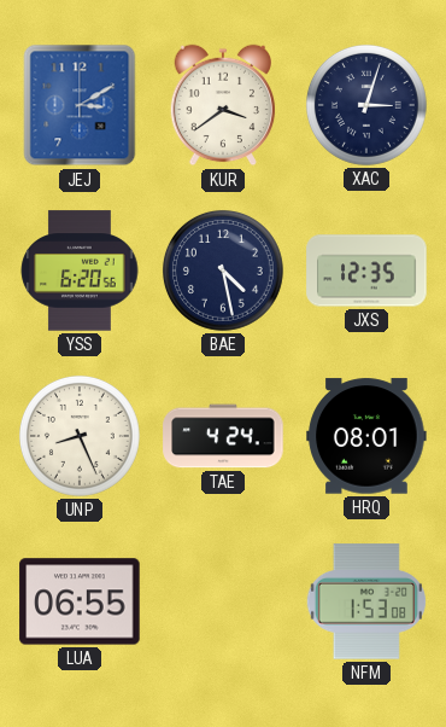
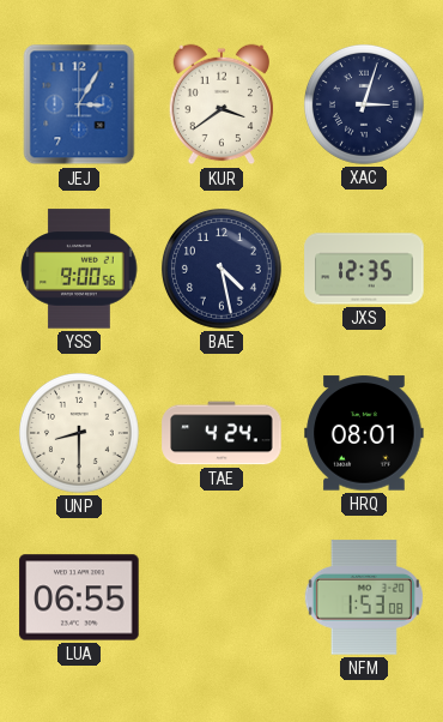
JEJ: 3:10 -> 3:05
YSS: 6:20 -> 9:00
UNP: 8:26 -> 8:30
